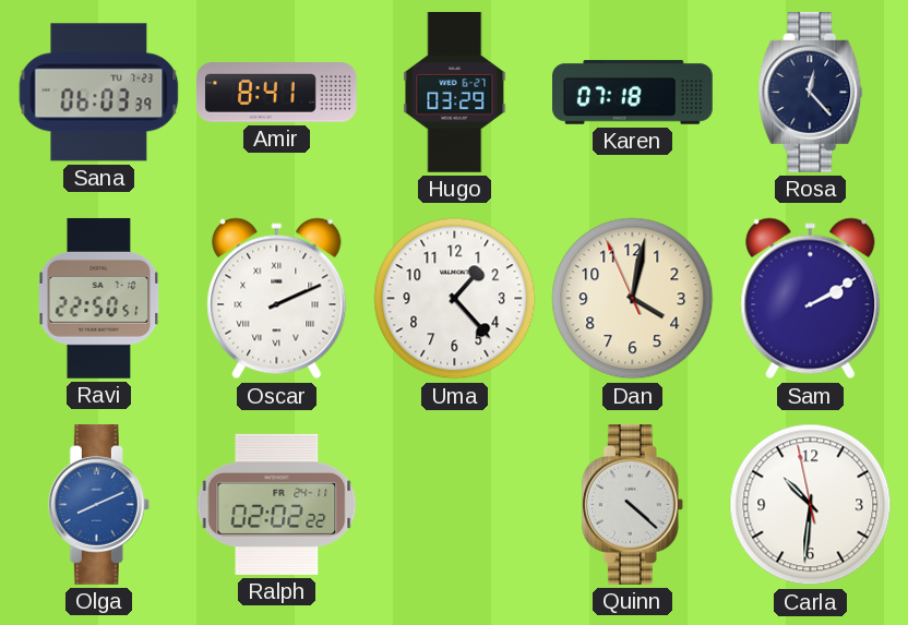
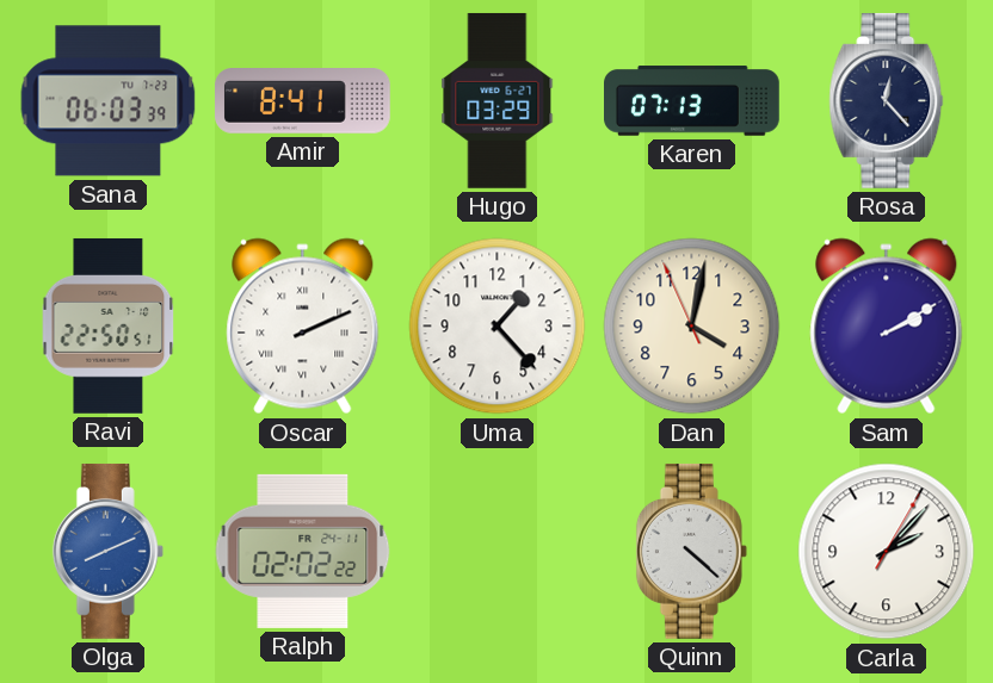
Karen: 07:18 -> 07:13
Carla: 10:30 -> 2:07
